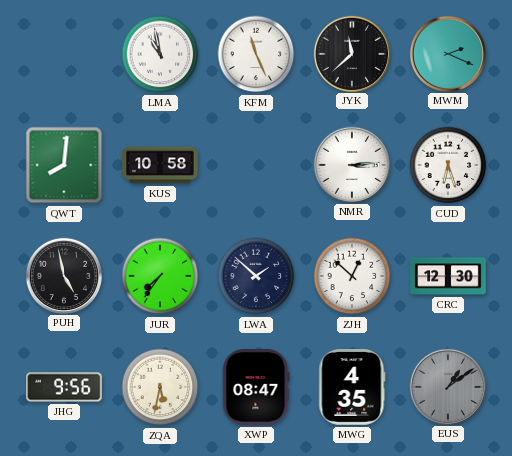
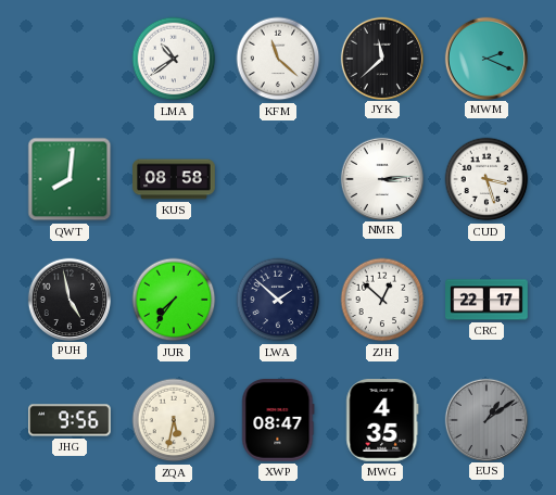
LMA: 10:58 -> 10:39
KFM: 11:26 -> 11:22
KUS: 10:58 -> 08:58
CUD: 6:27 -> 3:27
CRC: 12:30 -> 22:17
